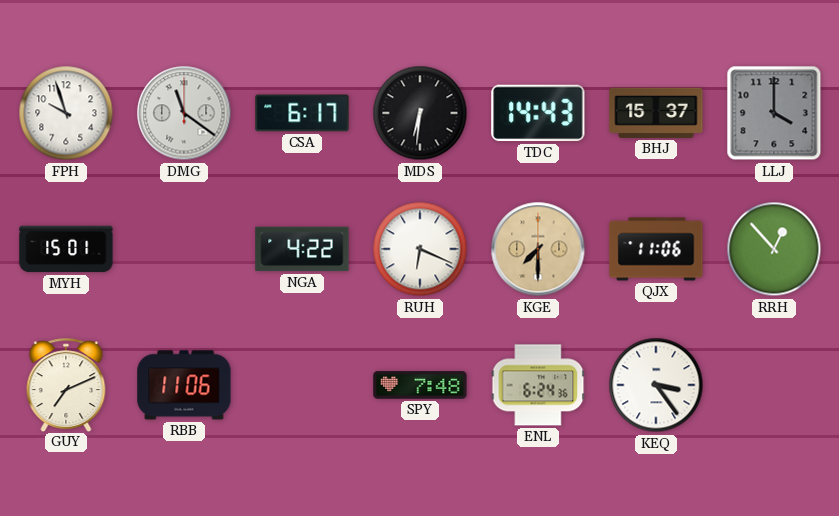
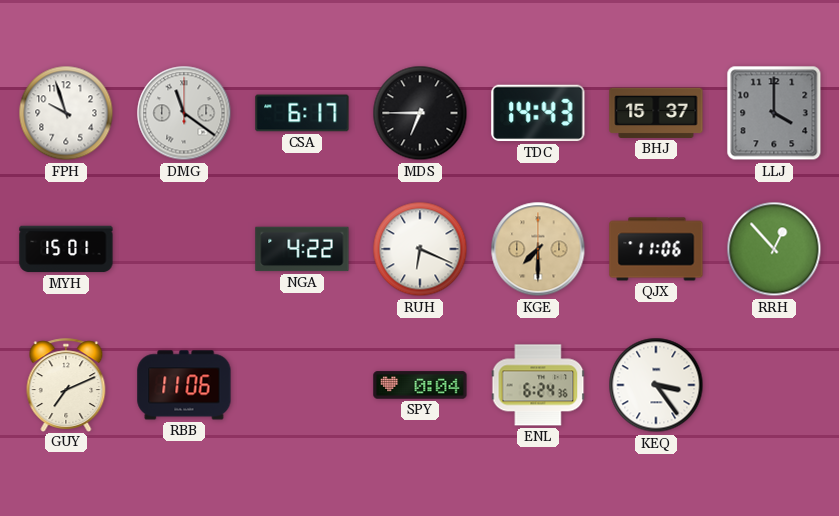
MDS: 6:31 -> 6:45
SPY: 7:48 -> 0:04
